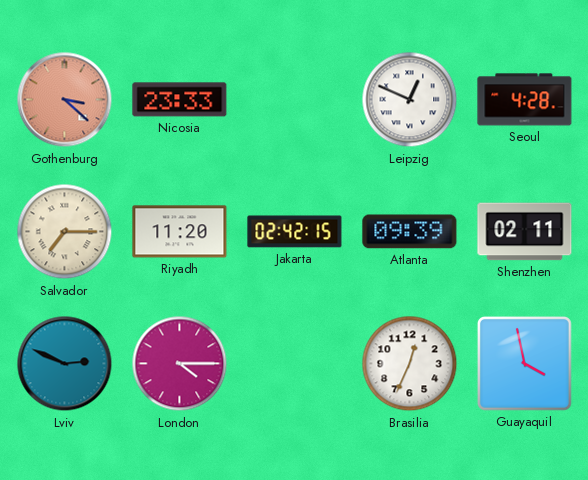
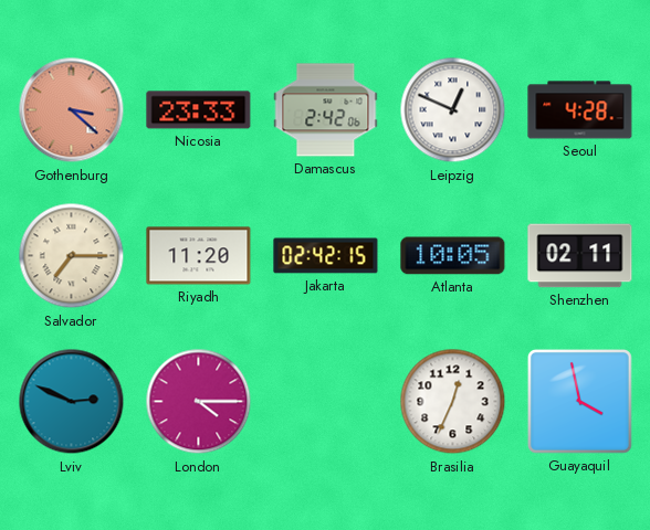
Damascus: none -> 2:42
Atlanta: 09:39 -> 10:05
